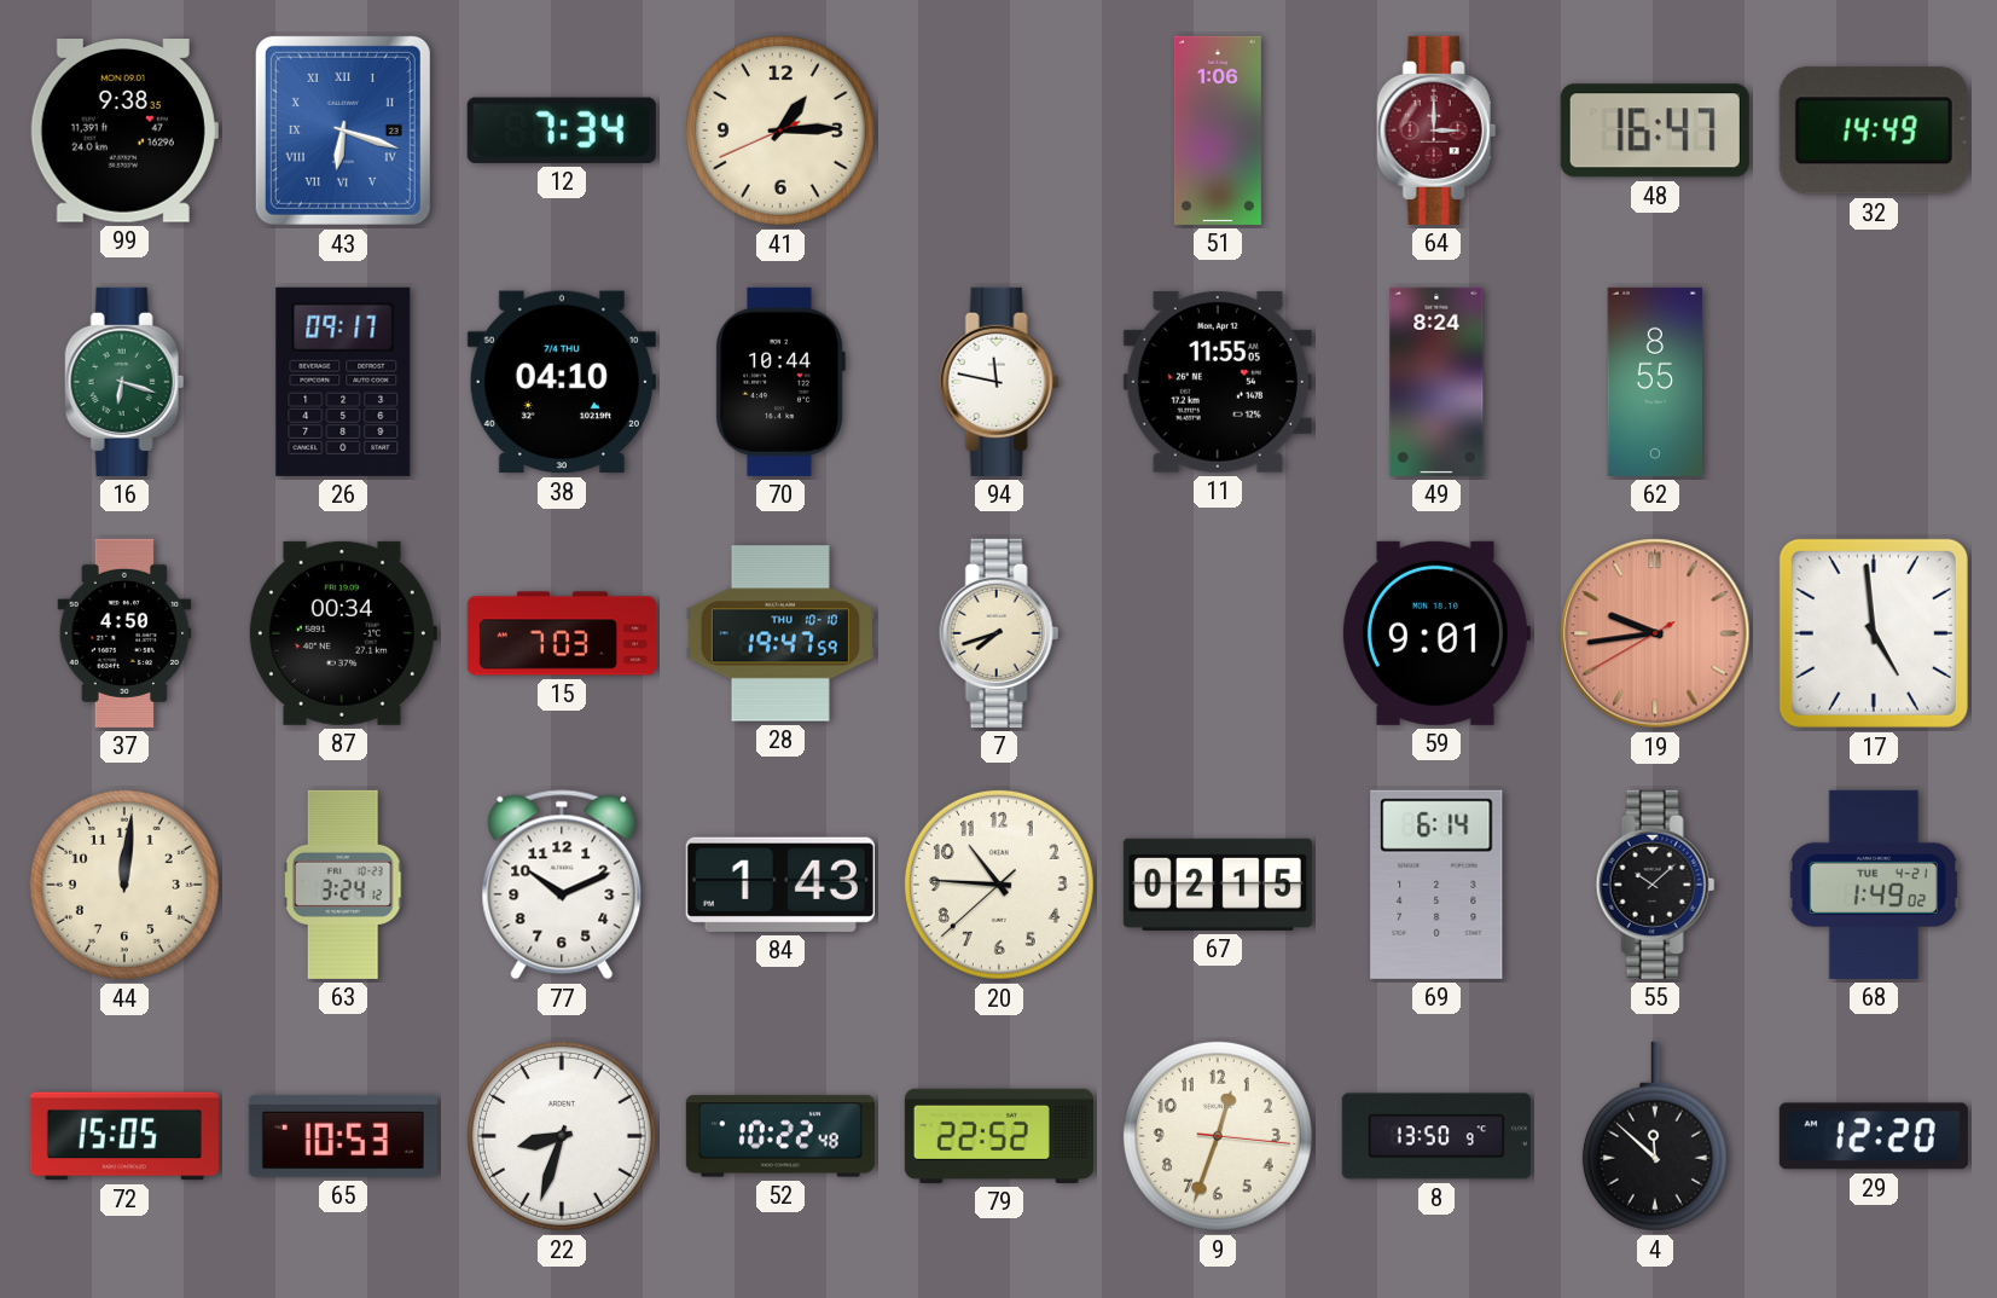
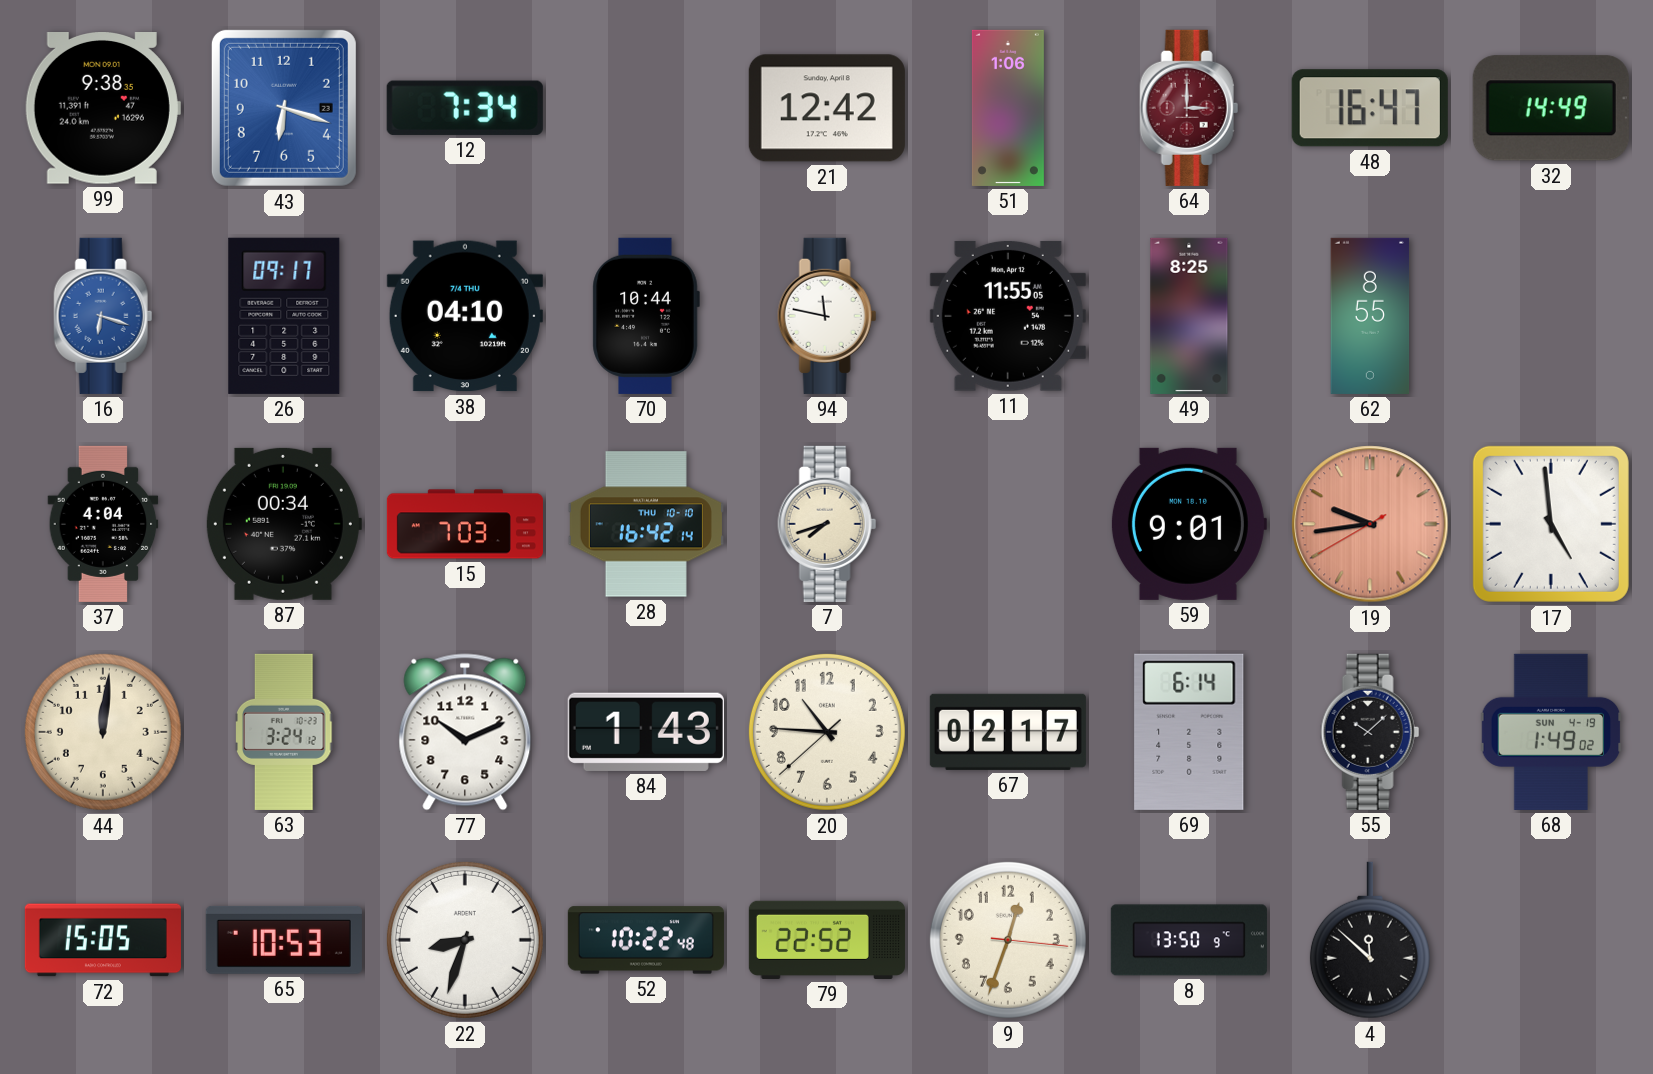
43 numerals: Roman -> Arabic
41: 1:14 -> none
21: none -> 12:42
16 dial: green -> blue
49: 8:24 -> 8:25
37: 4:50 -> 4:04
28: 19:47 -> 16:42
67: 02:15 -> 02:17
68 date: TUE 4-21 -> SUN 4-19
29: 12:20 -> none
